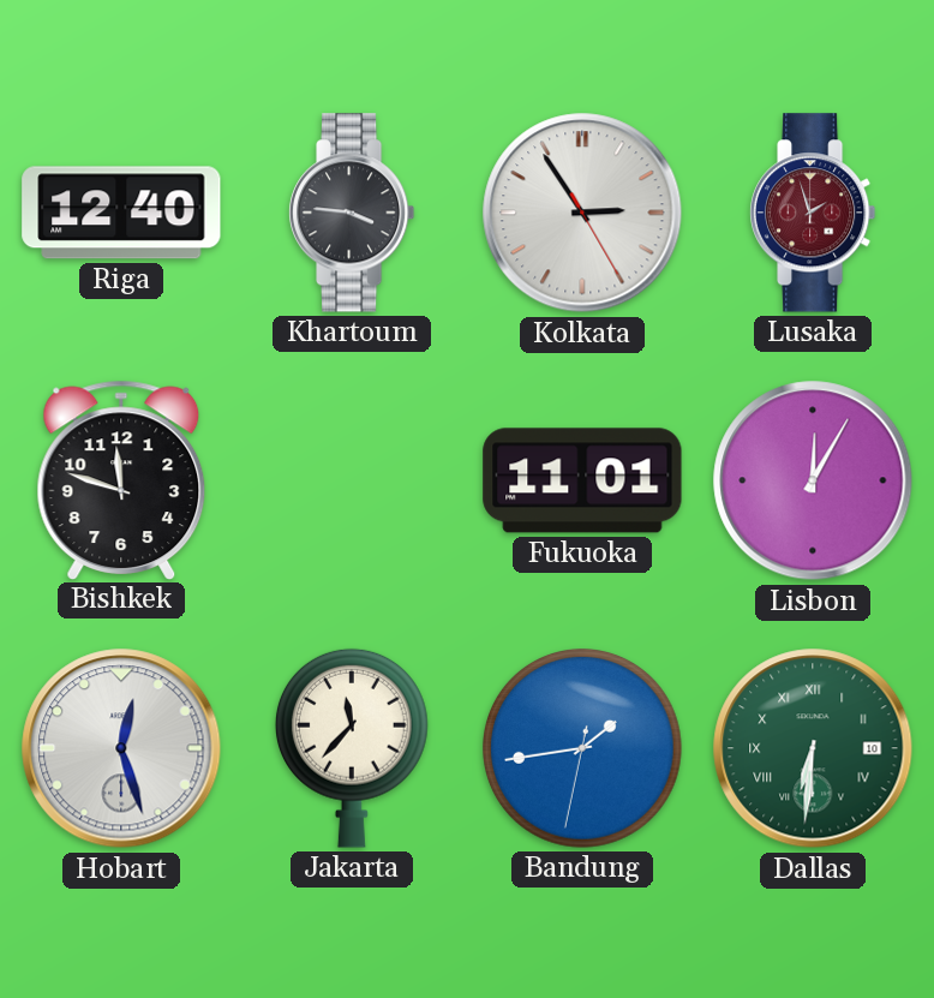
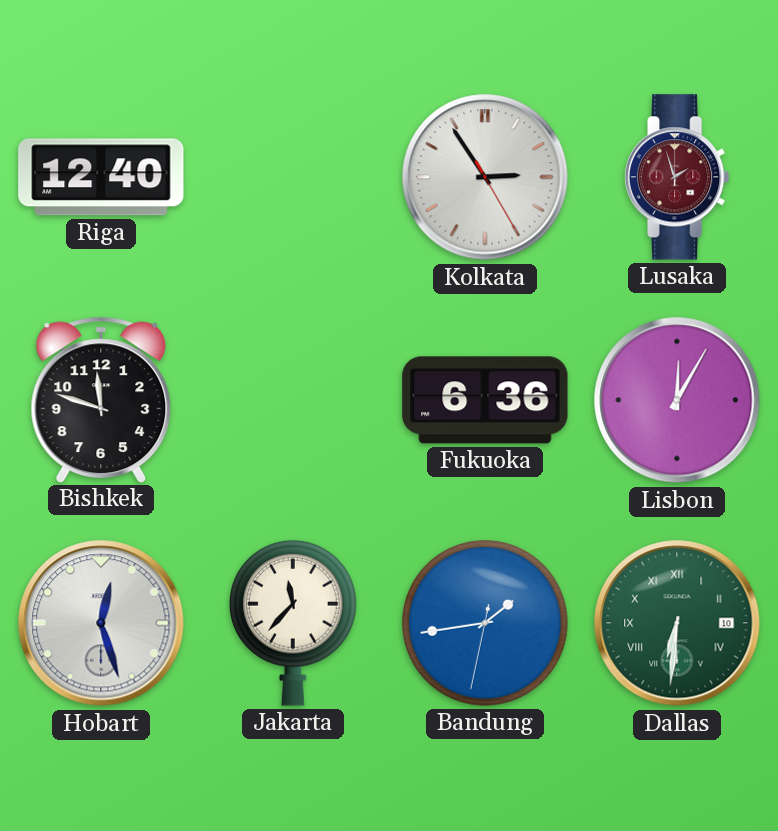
Khartoum: 3:46 -> none
Fukuoka: 11:01 -> 6:36
